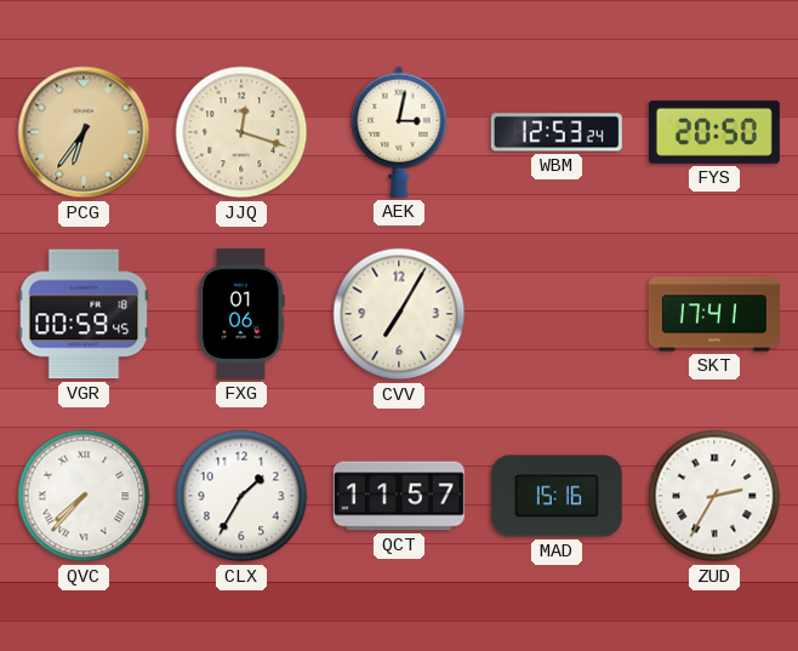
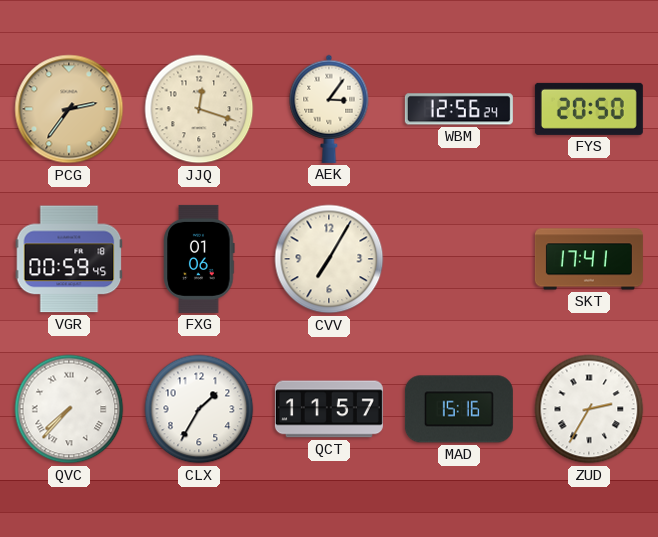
PCG: 6:36 -> 2:36
AEK: 3:02 -> 3:06
WBM: 12:53 -> 12:56
